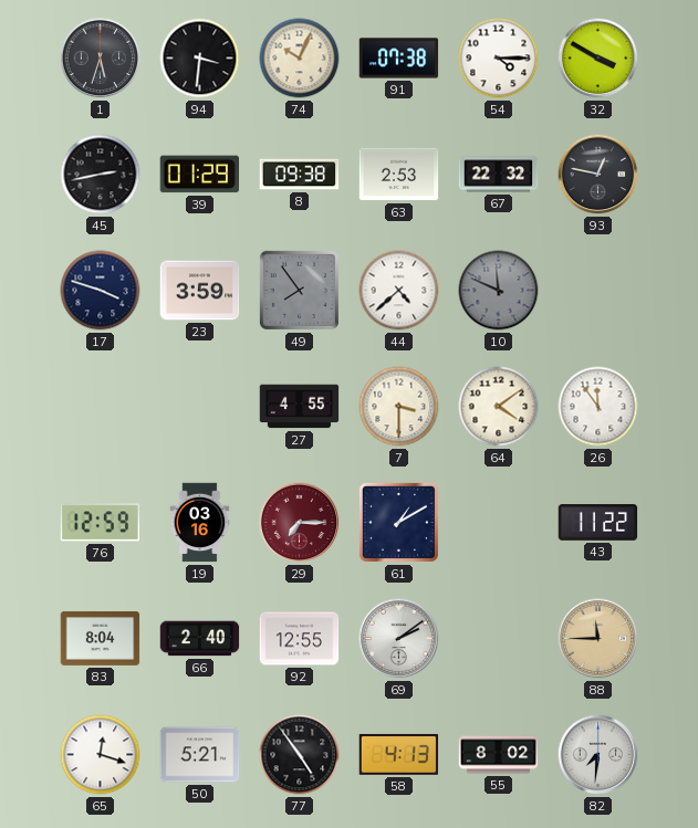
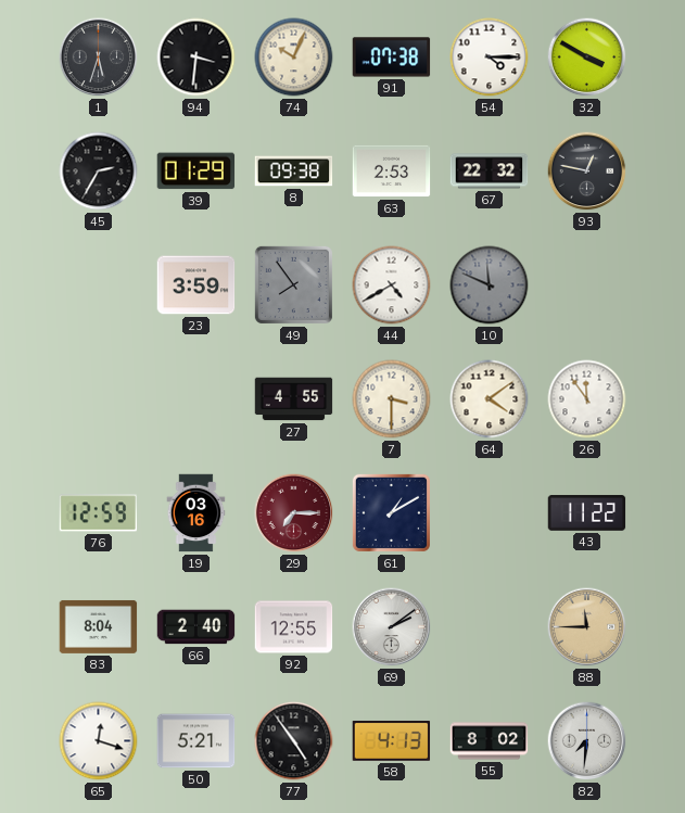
45: 2:43 -> 2:35
17: 3:48 -> none
44: 4:38 -> 4:40
